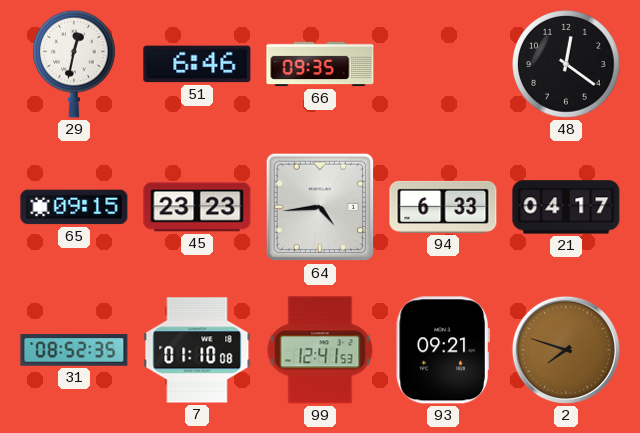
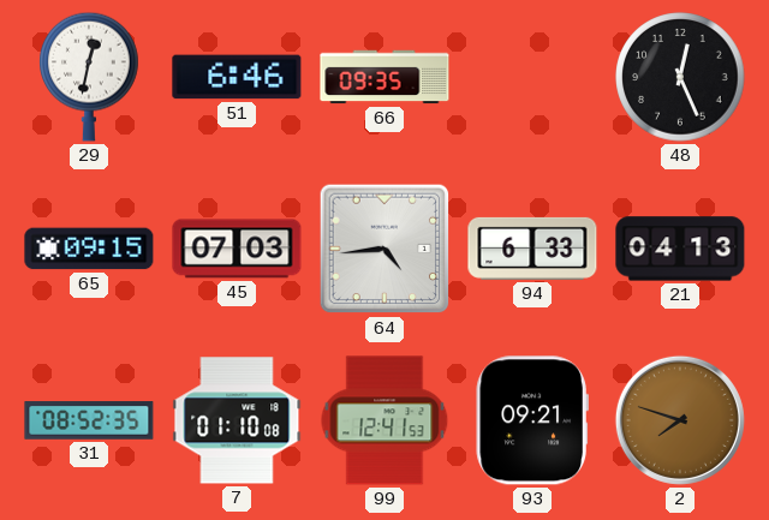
48: 12:21 -> 12:26
45: 23:23 -> 07:03
21: 04:17 -> 04:13
